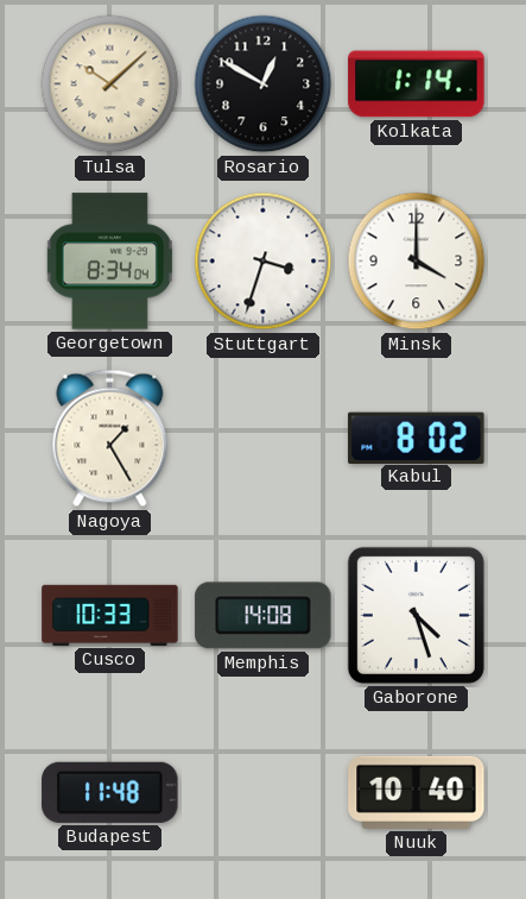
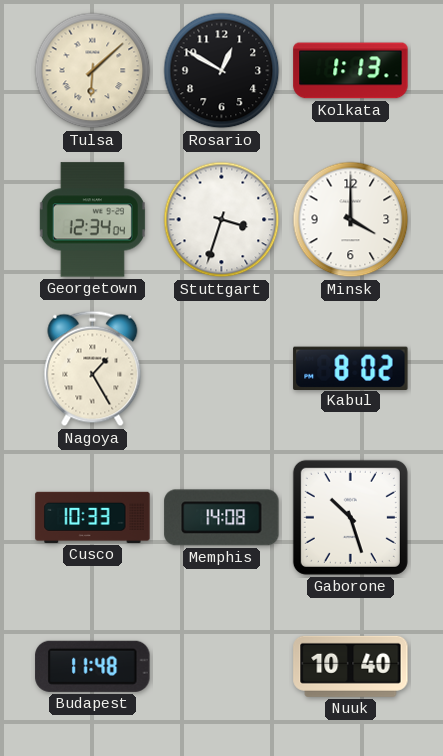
Tulsa: 10:08 -> 6:08
Kolkata: 1:14 -> 1:13
Georgetown: 8:34 -> 12:34
Gaborone: 4:27 -> 10:27
